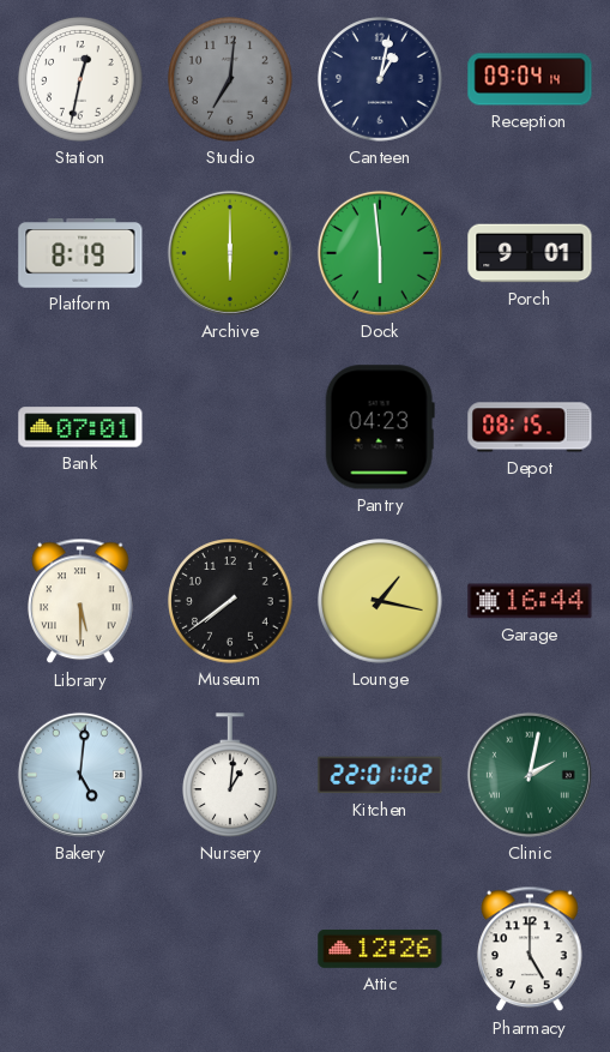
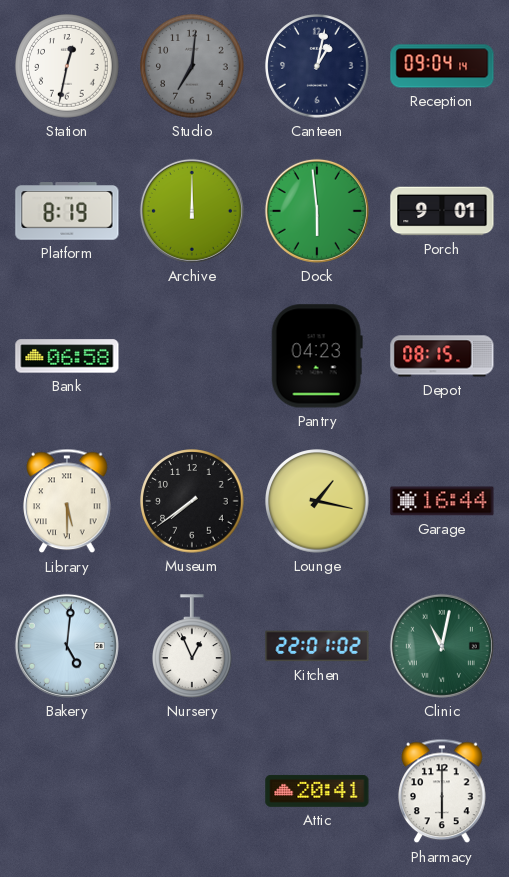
Archive: 6:00 -> 12:00
Bank: 07:01 -> 06:58
Nursery: 1:01 -> 12:56
Clinic: 2:02 -> 11:02
Attic: 12:26 -> 20:41
Pharmacy: 5:00 -> 6:00
